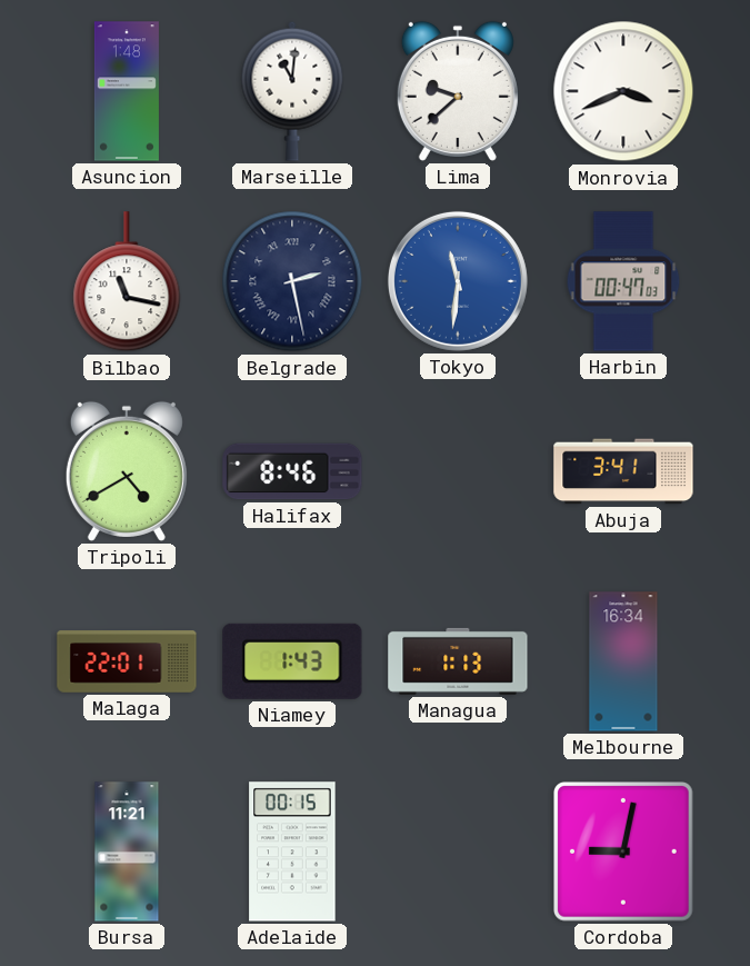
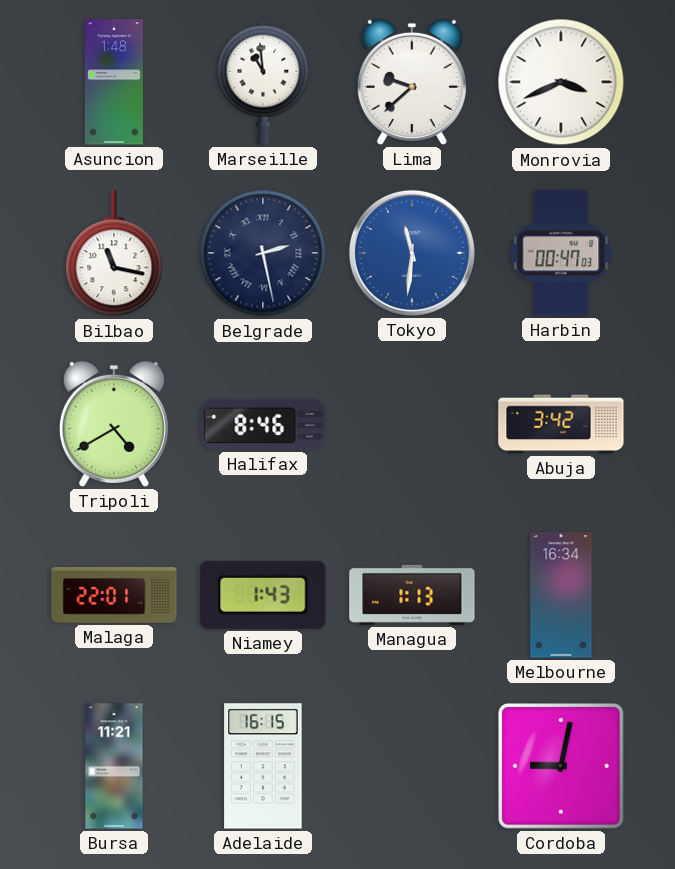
Marseille: 11:01 -> 10:59
Abuja: 3:41 -> 3:42
Adelaide: 00:15 -> 16:15
